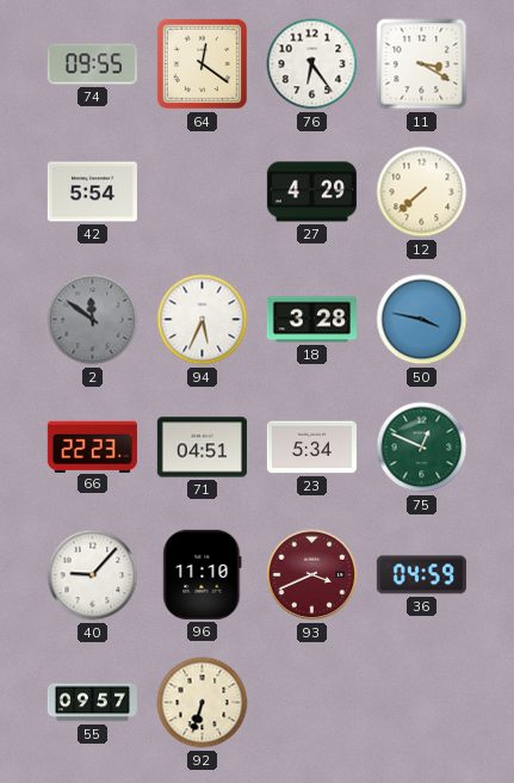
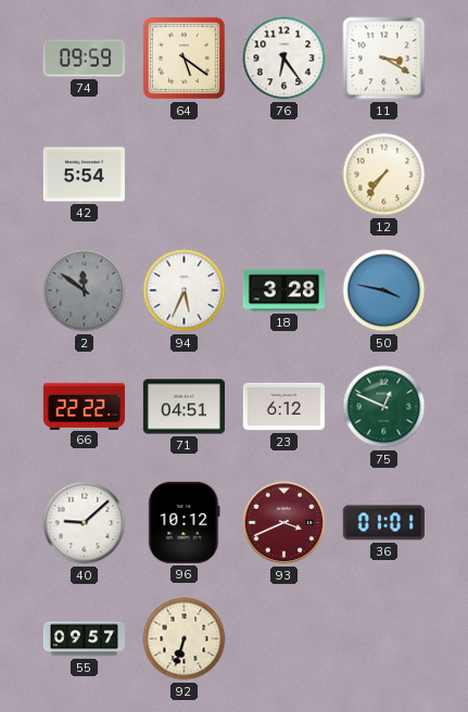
74: 09:55 -> 09:59
64: 12:21 -> 5:21
27: 4:29 -> none
12: 7:38 -> 7:36
66: 22:23 -> 22:22
23: 5:34 -> 6:12
40: 9:07 -> 9:08
96: 11:10 -> 10:12
36: 04:59 -> 01:01
